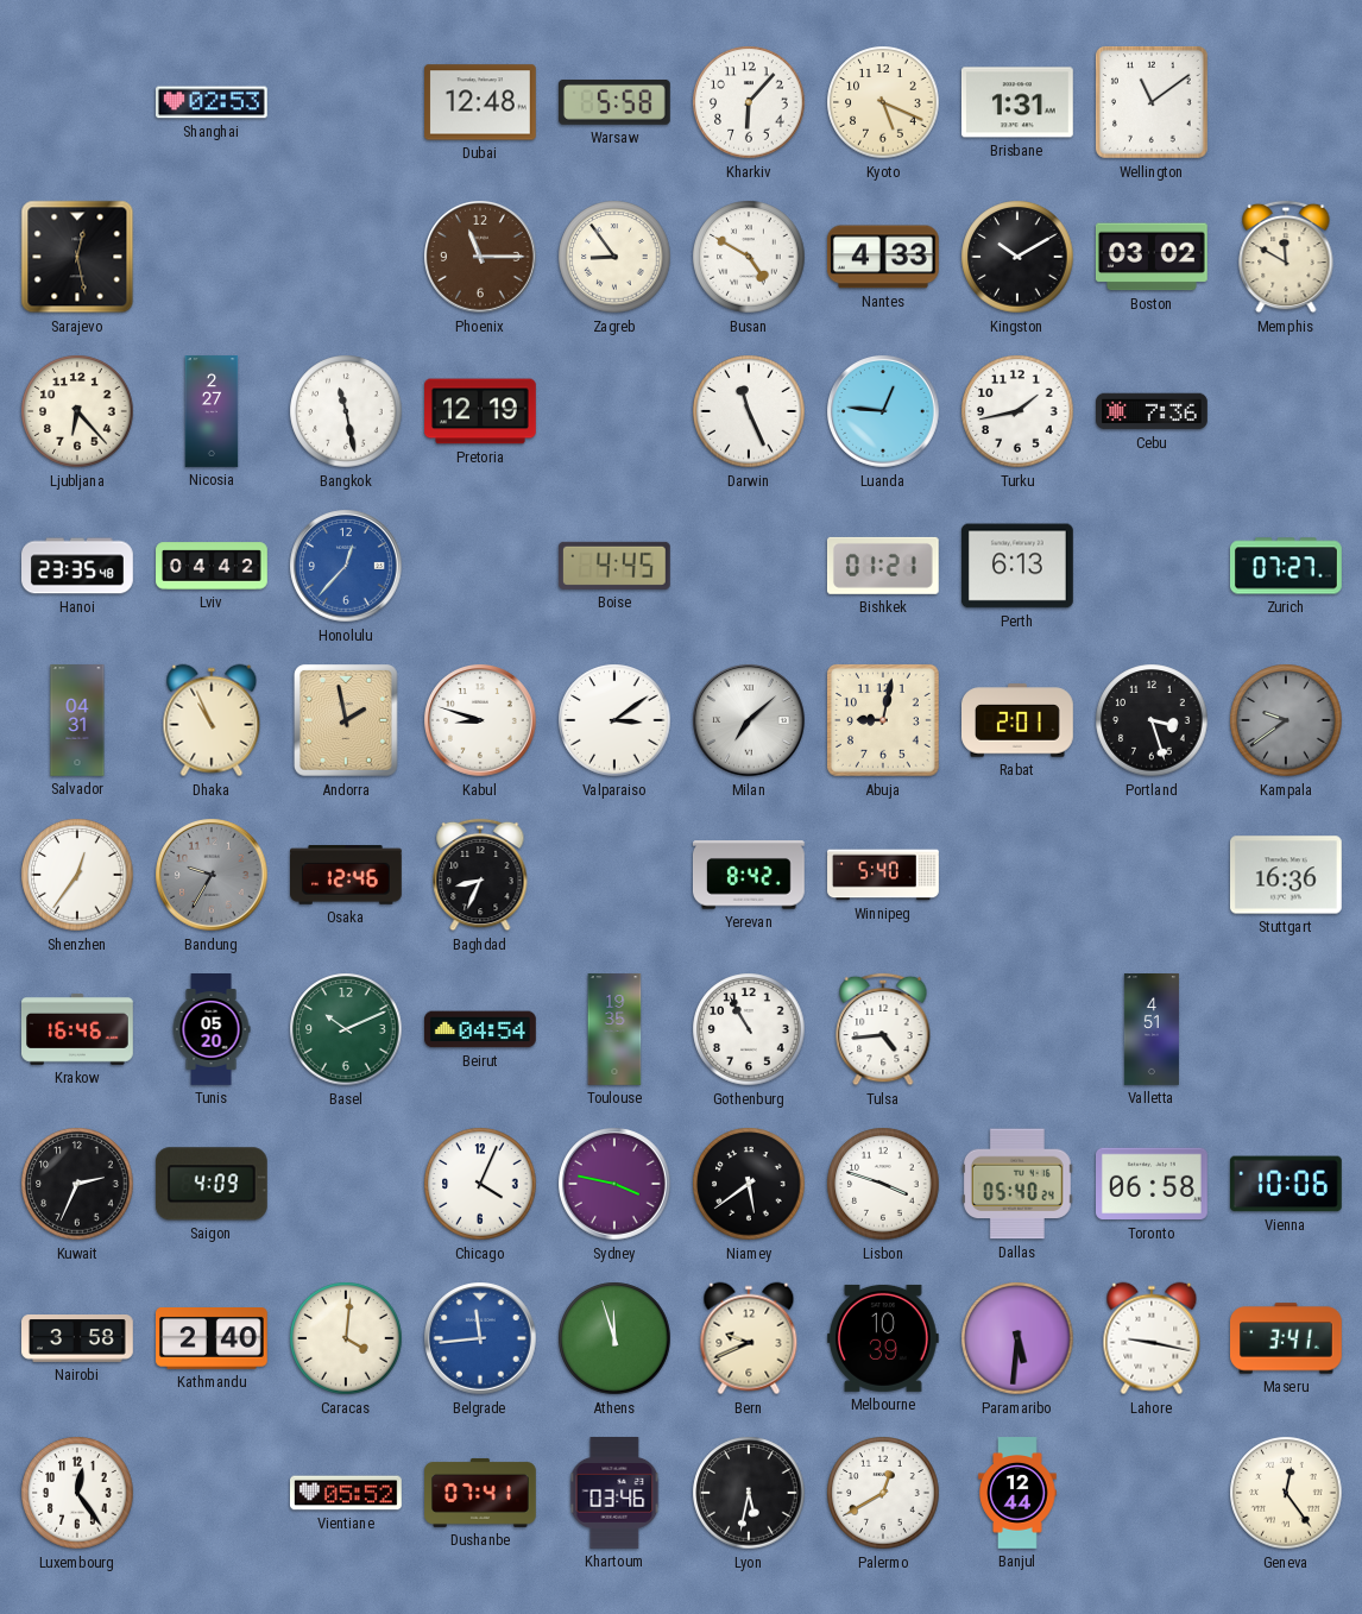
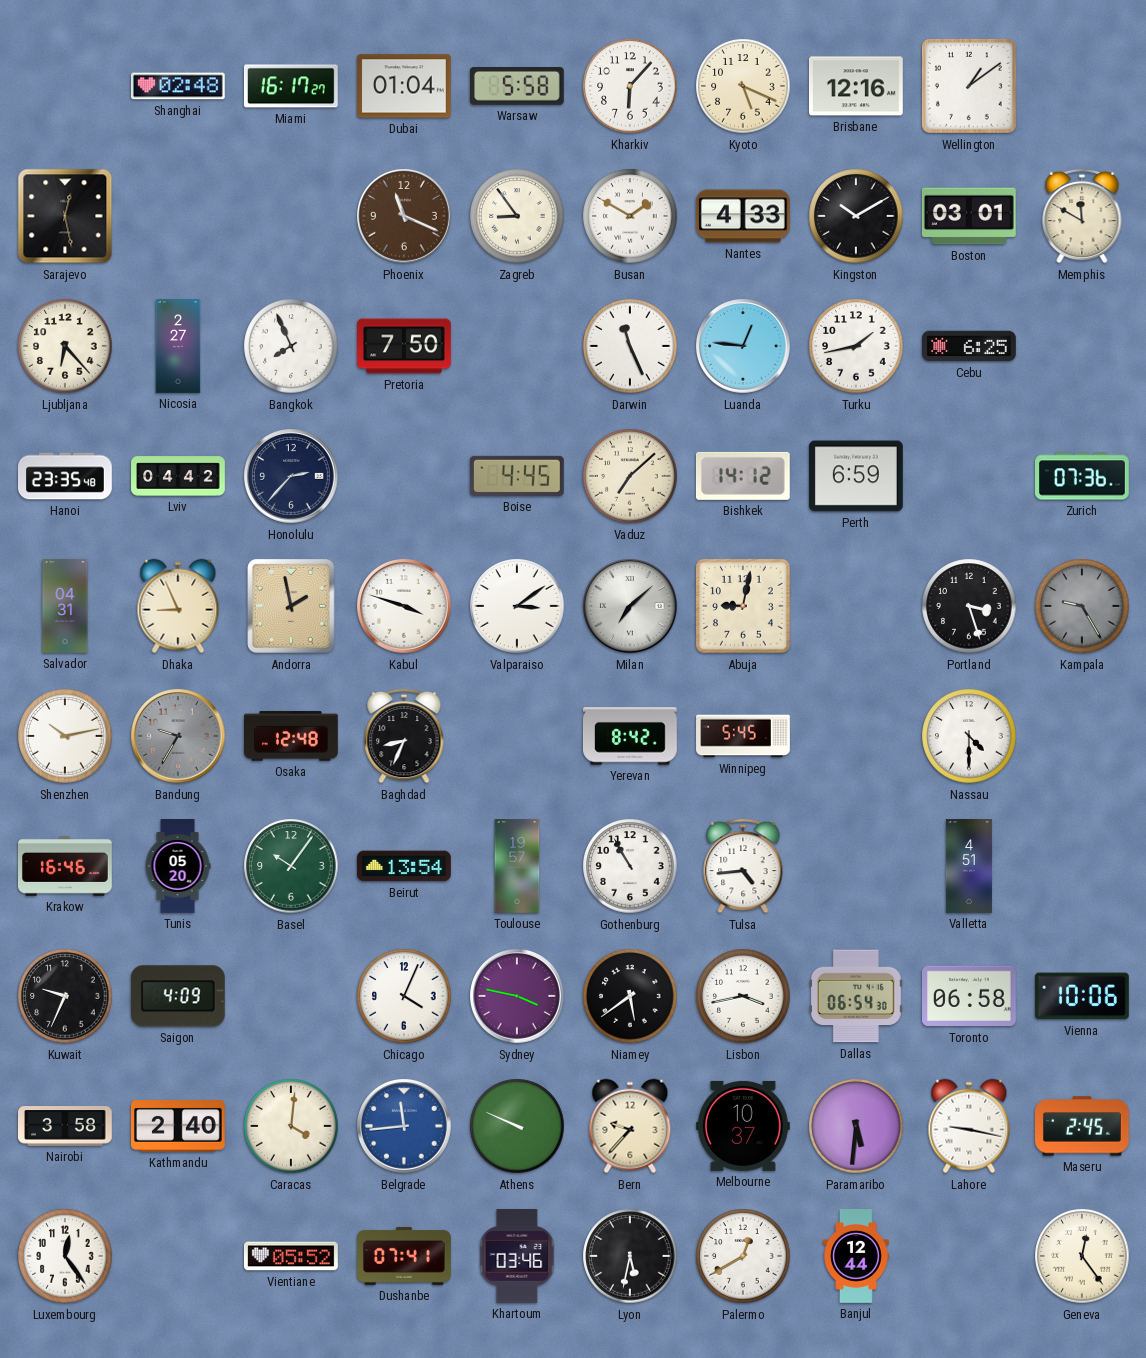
Shanghai: 02:53 -> 02:48
Miami: none -> 16:17
Dubai: 12:48 -> 01:04
Brisbane: 1:31 -> 12:16
Wellington: 11:09 -> 1:09
Phoenix: 11:15 -> 11:19
Busan: 4:50 -> 1:50
Boston: 03:02 -> 03:01
Bangkok: 11:28 -> 7:56
Pretoria: 12:19 -> 7:50
Cebu: 7:36 -> 6:25
Honolulu: 12:37 -> 2:37
Honolulu dial: blue -> navy
Vaduz: none -> 7:08
Bishkek: 01:21 -> 14:12
Perth: 6:13 -> 6:59
Zurich: 07:27 -> 07:36
Dhaka: 10:56 -> 8:56
Kabul: 8:48 -> 3:48
Rabat: 2:01 -> none
Kampala: 9:39 -> 9:25
Shenzhen: 12:36 -> 10:13
Osaka: 12:46 -> 12:48
Winnipeg: 5:40 -> 5:45
Nassau: none -> 4:30
Stuttgart: 16:36 -> none
Basel: 10:11 -> 10:06
Beirut: 04:54 -> 13:54
Toulouse: 19:35 -> 19:57
Kuwait: 2:34 -> 9:34
Lisbon: 3:48 -> 3:43
Dallas: 05:40 -> 06:54
Athens: 11:57 -> 9:49
Bern: 9:41 -> 9:37
Melbourne: 10:39 -> 10:37
Maseru: 3:41 -> 2:45
